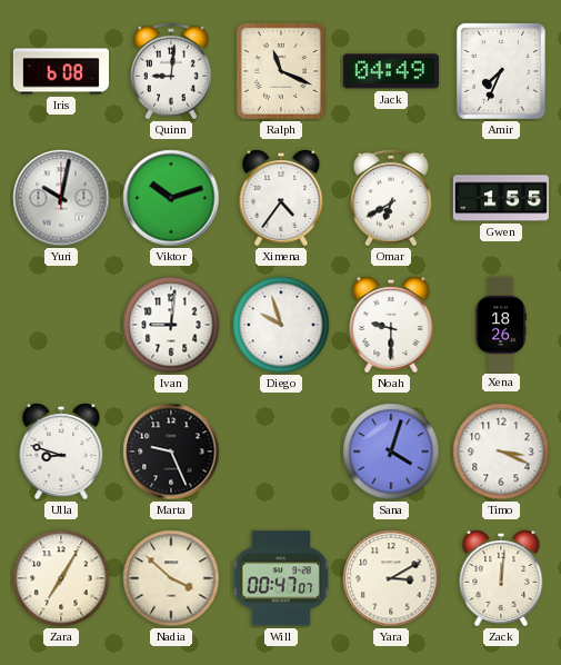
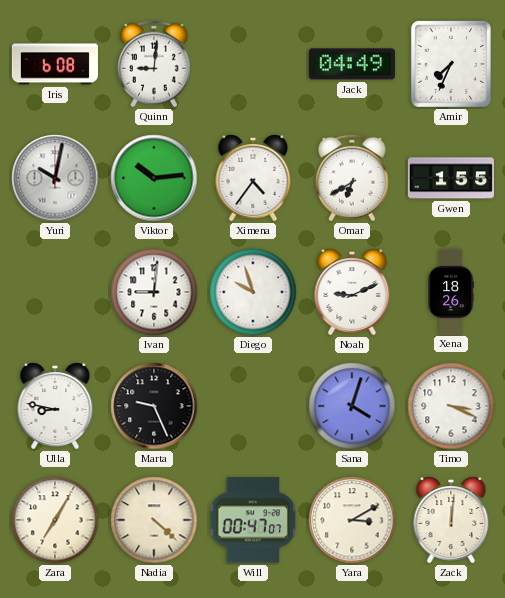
Ralph: 11:19 -> none
Viktor: 10:12 -> 10:14
Noah: 9:30 -> 9:11
Ulla: 8:48 -> 8:47
Nadia: 3:52 -> 4:22
